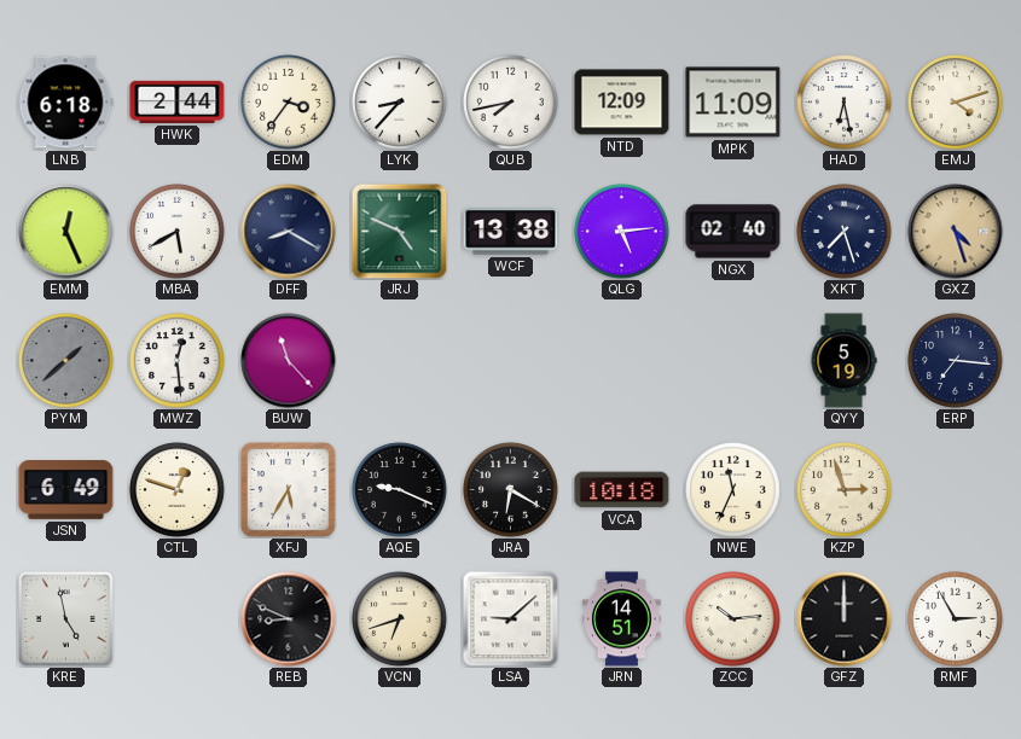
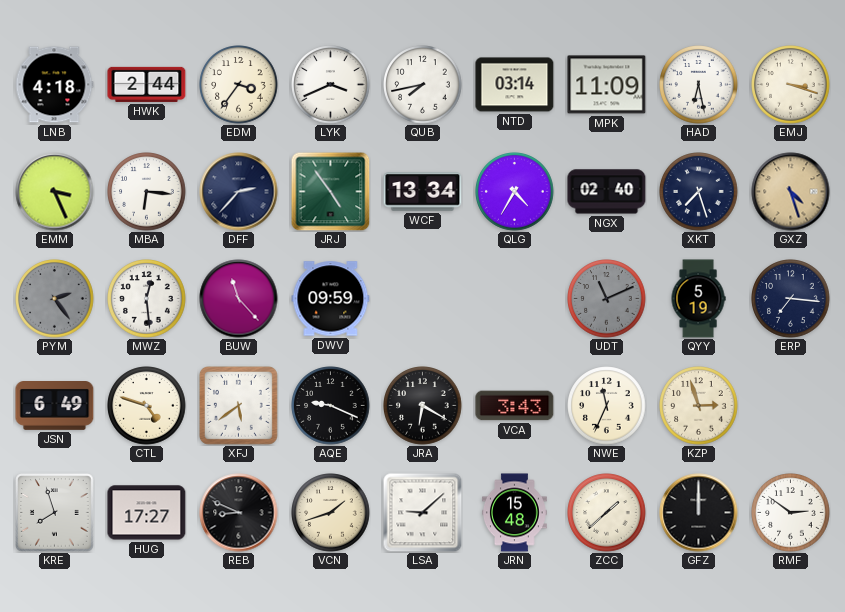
LNB: 6:18 -> 4:18
LYK: 8:37 -> 3:41
NTD: 12:09 -> 03:14
EMJ: 4:12 -> 3:18
EMM: 12:26 -> 3:26
MBA: 5:40 -> 6:16
DFF: 8:20 -> 2:37
JRJ: 4:49 -> 4:54
WCF: 13:38 -> 13:34
QLG: 5:14 -> 4:35
PYM: 1:38 -> 2:24
DWV: none -> 09:59
UDT: none -> 11:11
CTL: 12:48 -> 4:48
XFJ: 5:35 -> 5:39
VCA: 10:18 -> 3:43
KRE: 4:58 -> 7:57
HUG: none -> 17:27
VCN: 6:42 -> 1:42
JRN: 14:51 -> 15:48
ZCC: 10:14 -> 1:38
RMF: 2:55 -> 2:51
